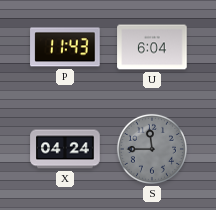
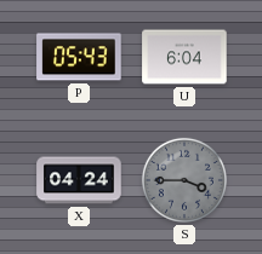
P: 11:43 -> 05:43
S: 11:45 -> 3:45
